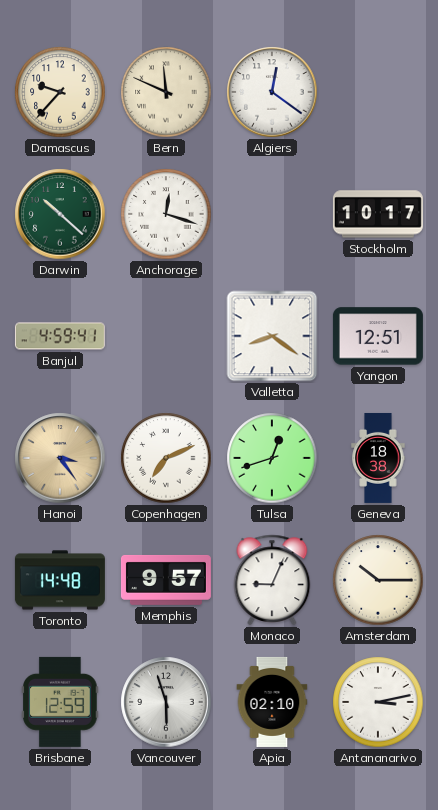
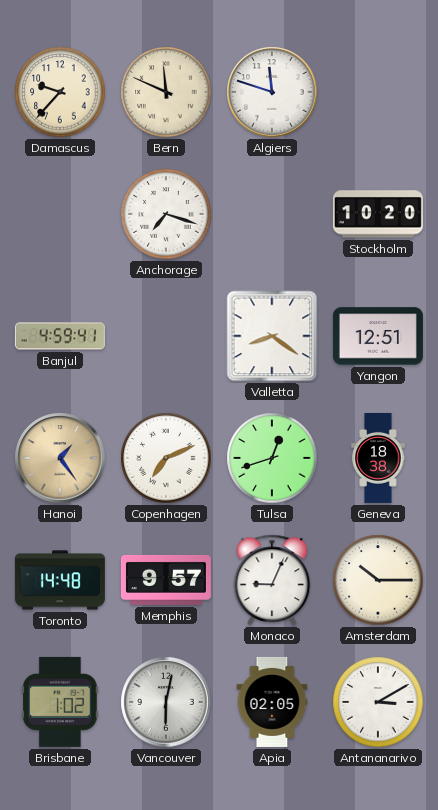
Algiers: 12:21 -> 11:48
Darwin: 10:22 -> none
Anchorage: 12:18 -> 7:18
Stockholm: 10:17 -> 10:20
Hanoi: 3:24 -> 1:24
Brisbane: 12:59 -> 1:02
Vancouver: 5:57 -> 6:02
Apia: 02:10 -> 02:05
Antananarivo: 3:13 -> 3:10
